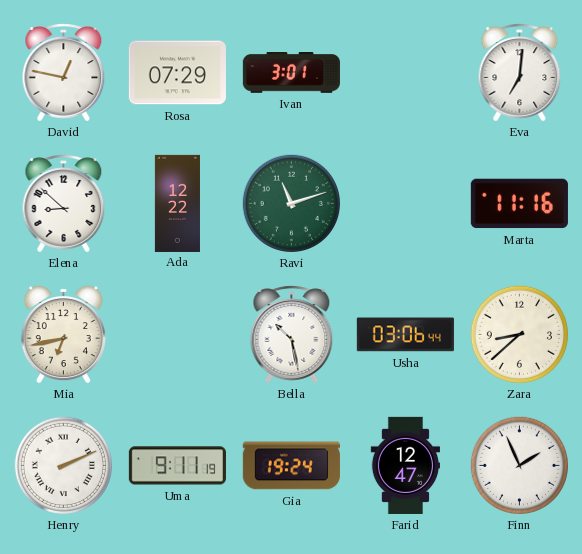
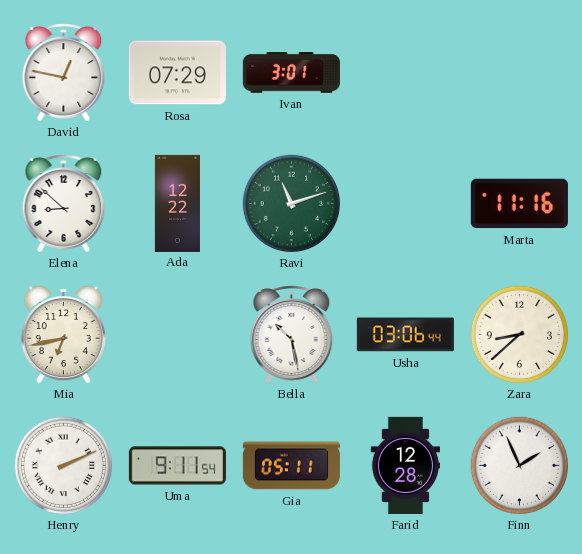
Eva: 7:01 -> none
Uma: 9:11:19 -> 9:11:54
Gia: 19:24 -> 05:11
Farid: 12:47 -> 12:28
